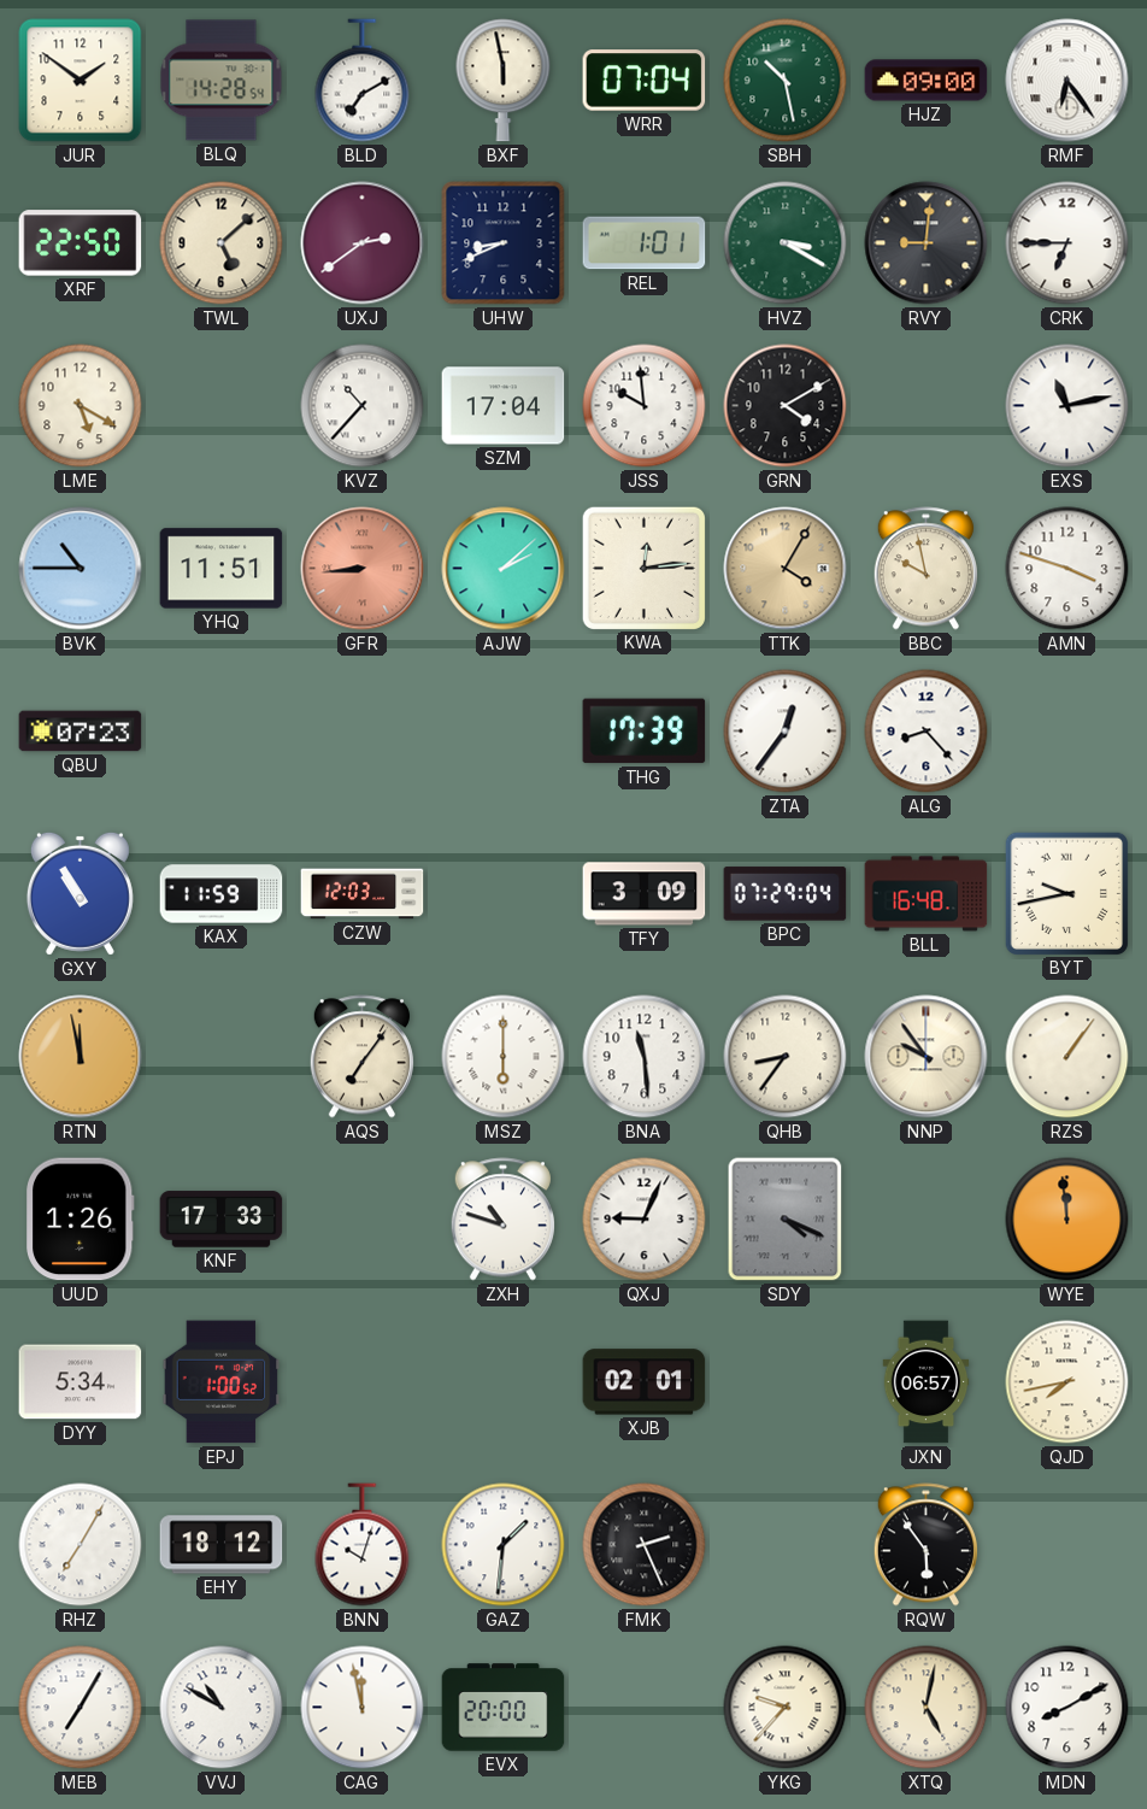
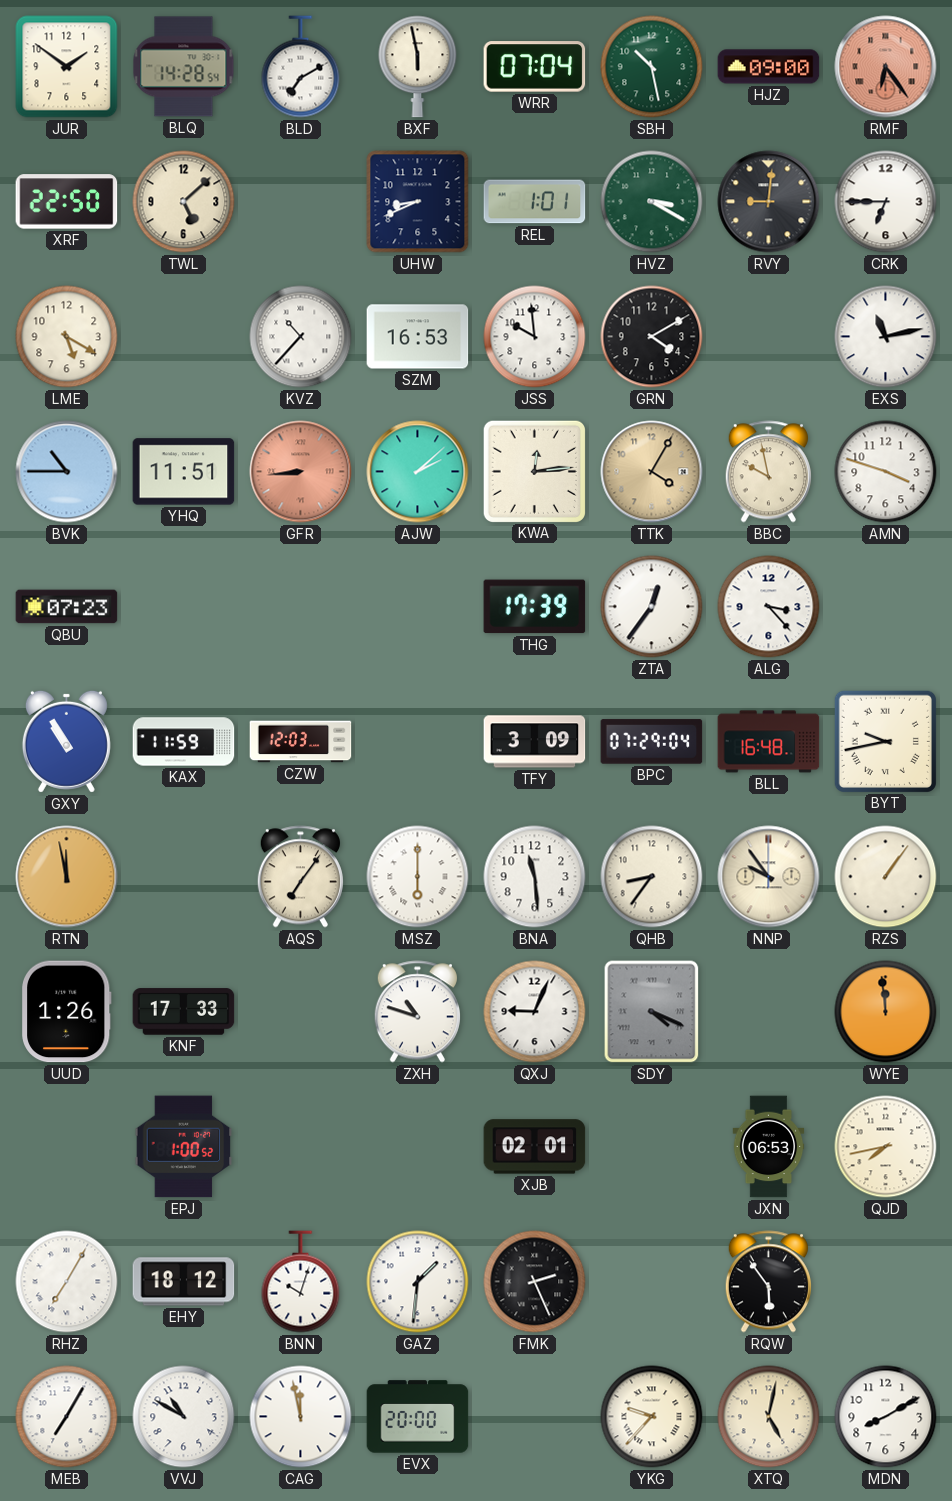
RMF dial: white -> salmon
UXJ: 2:39 -> none
SZM: 17:04 -> 16:53
ALG: 8:23 -> 3:23
DYY: 5:34 -> none
JXN: 06:57 -> 06:53
